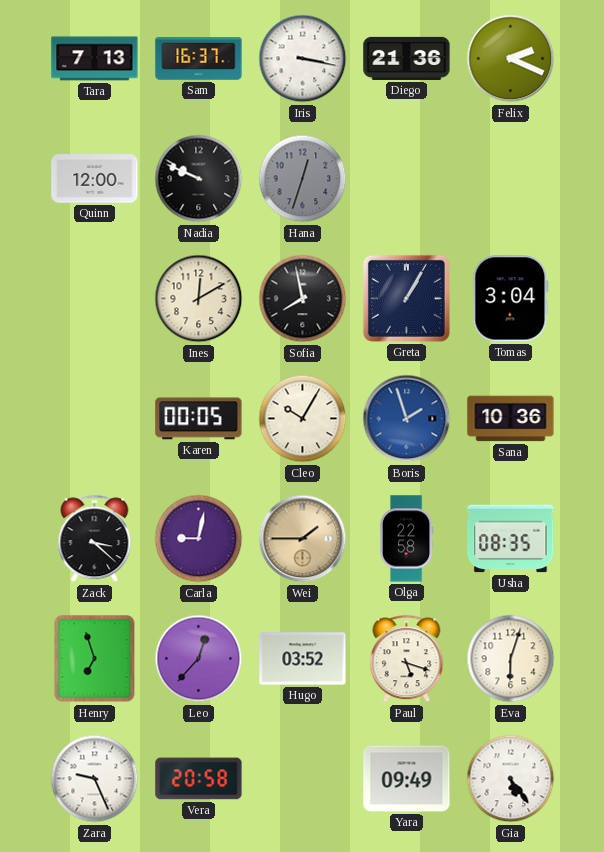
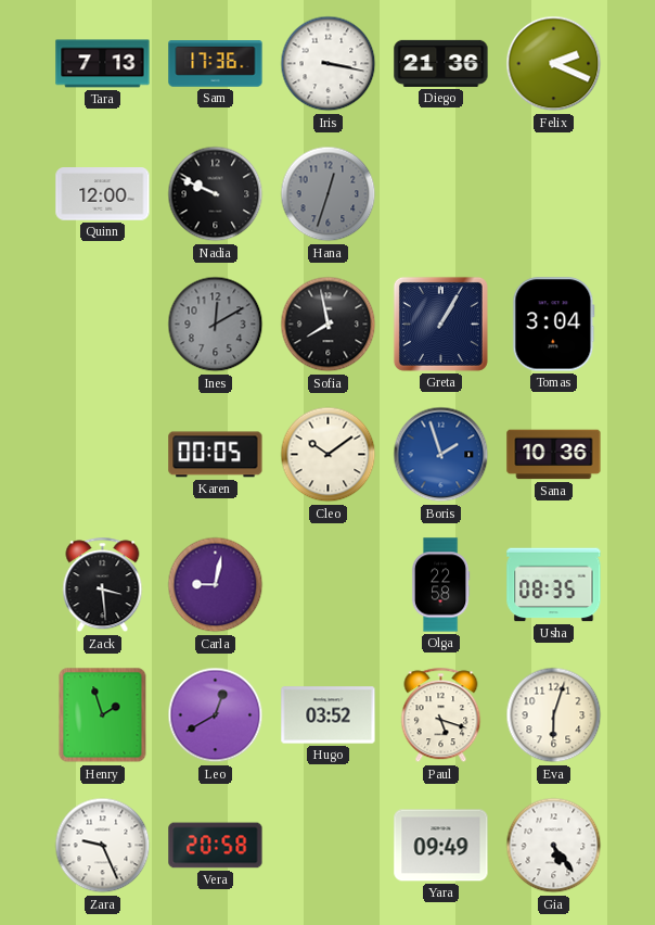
Sam: 16:37 -> 17:36
Ines dial: cream -> grey
Cleo: 10:05 -> 10:09
Zack: 3:22 -> 3:29
Wei: 1:45 -> none
Henry: 6:57 -> 1:57
Leo: 12:37 -> 12:40
